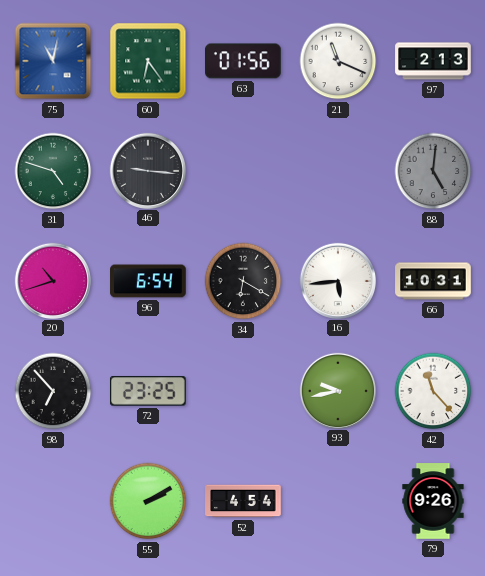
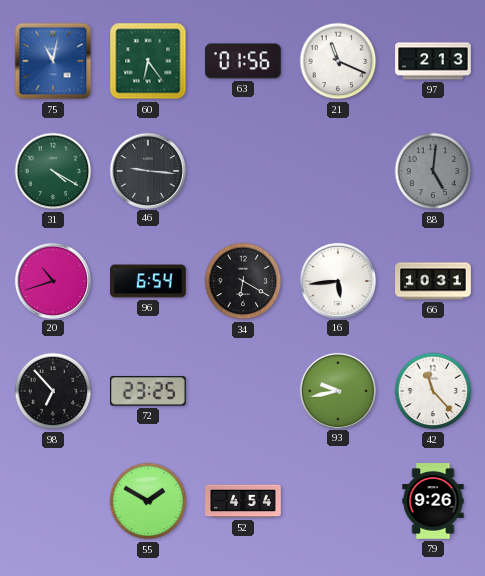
31: 4:48 -> 4:20
55: 2:10 -> 1:50
